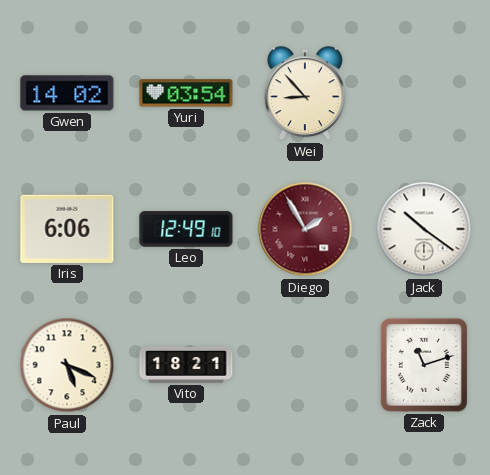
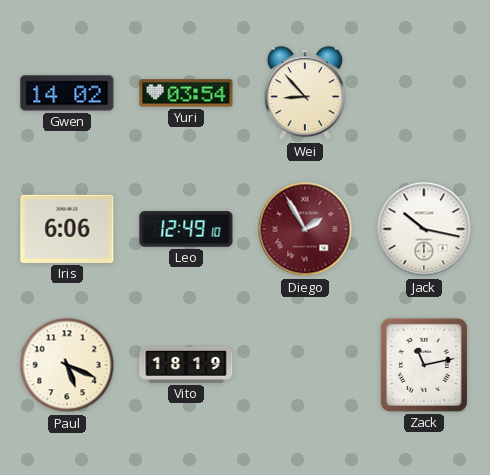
Jack: 10:21 -> 10:17
Vito: 18:21 -> 18:19
Zack: 11:12 -> 11:13
